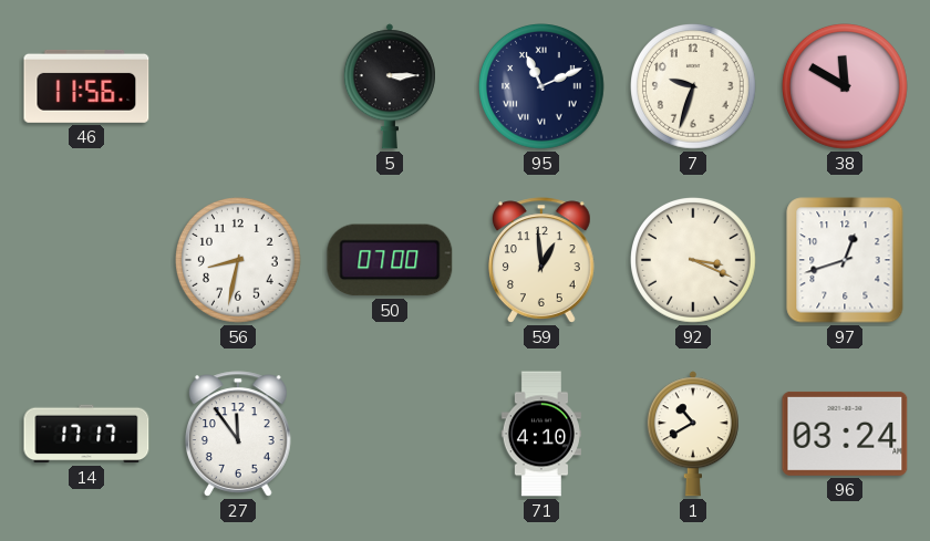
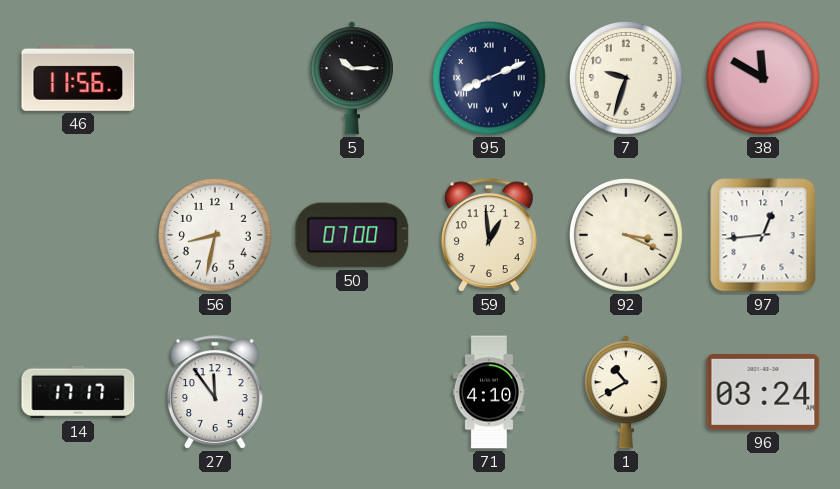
5: 3:15 -> 10:15
95: 11:11 -> 8:11
97: 12:42 -> 12:44
